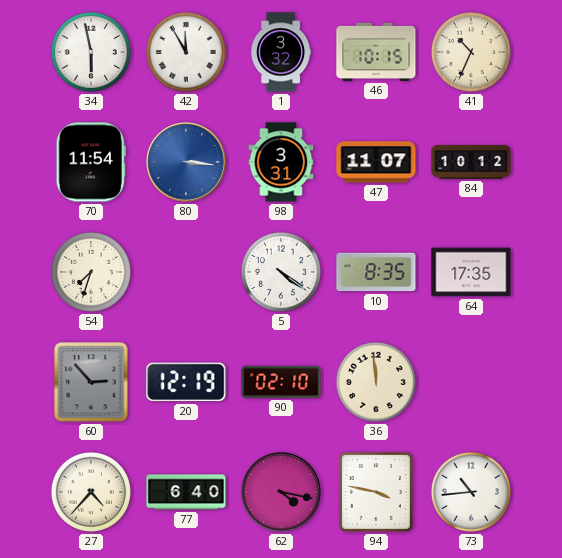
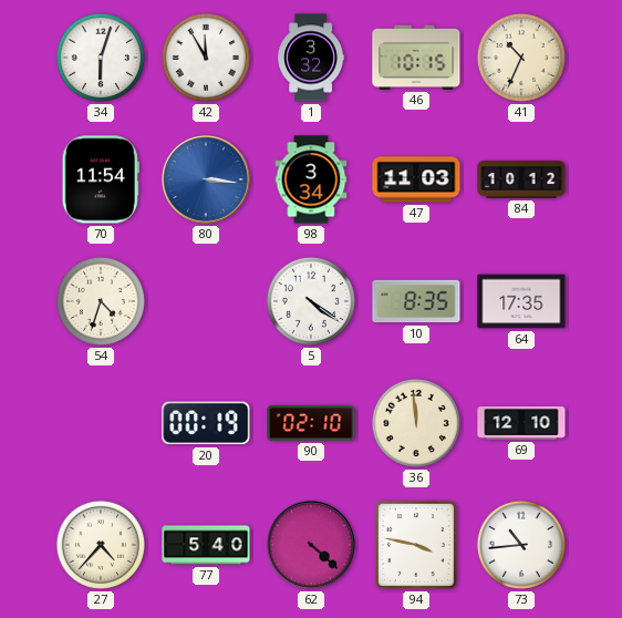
34: 5:58 -> 6:03
98: 3:31 -> 3:34
47: 11:07 -> 11:03
54: 7:33 -> 4:33
60: 2:53 -> none
20: 12:19 -> 00:19
69: none -> 12:10
77: 6:40 -> 5:40
62: 4:17 -> 4:22
